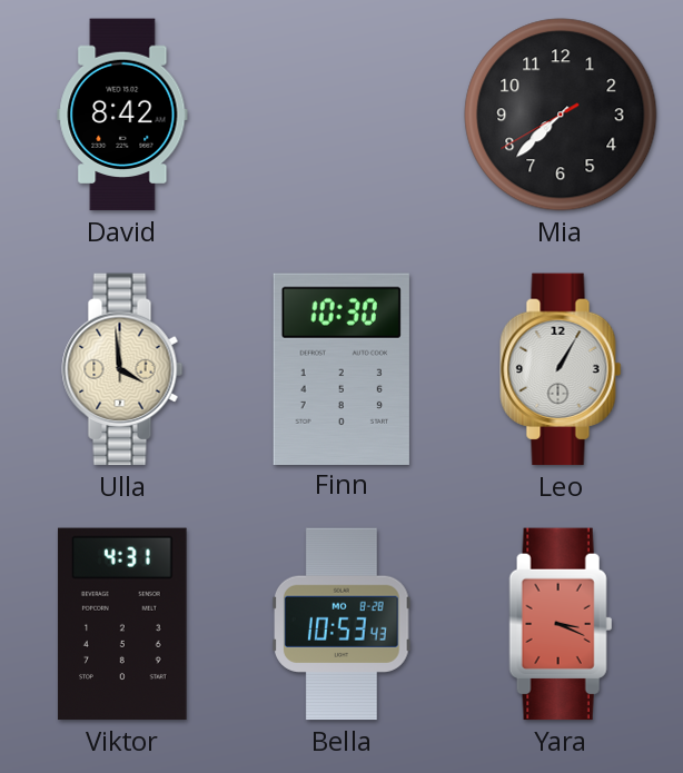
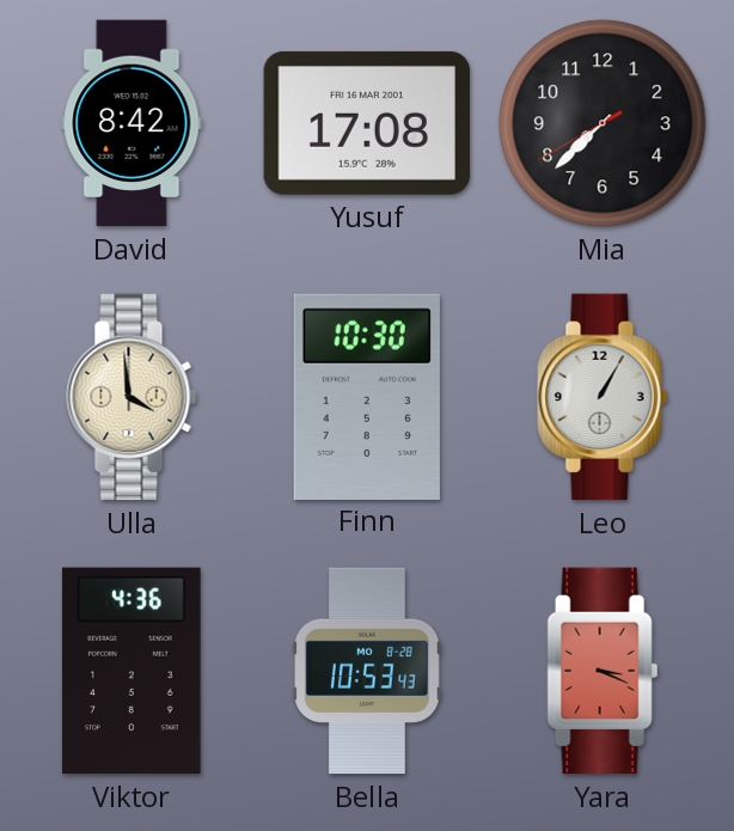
Yusuf: none -> 17:08
Viktor: 4:31 -> 4:36
